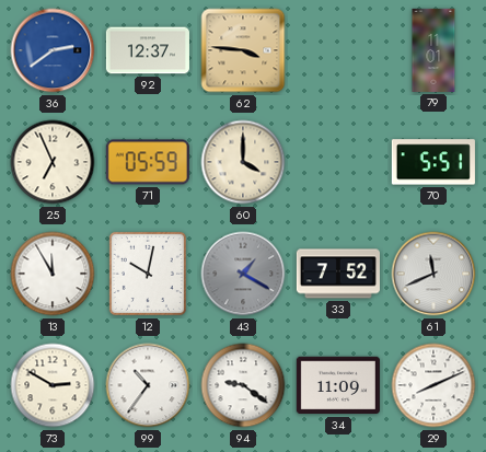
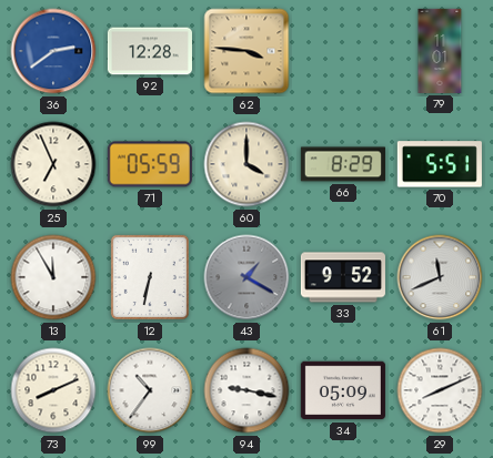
92: 12:37 -> 12:28
66: none -> 8:29
12: 10:02 -> 6:32
33: 7:52 -> 9:52
73: 2:50 -> 8:11
94: 9:21 -> 9:17
34: 11:09 -> 05:09
